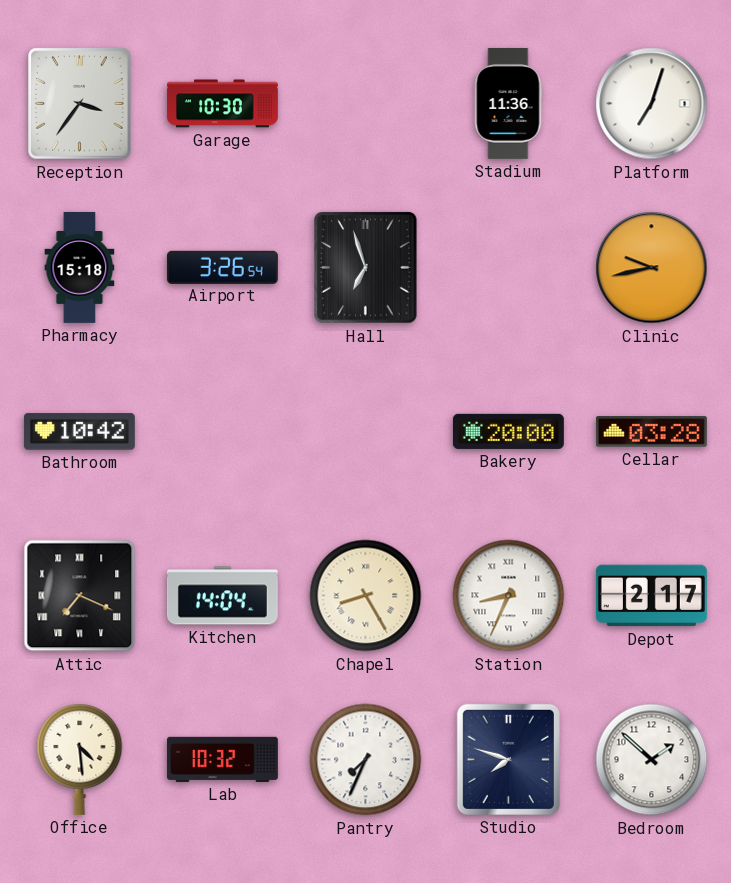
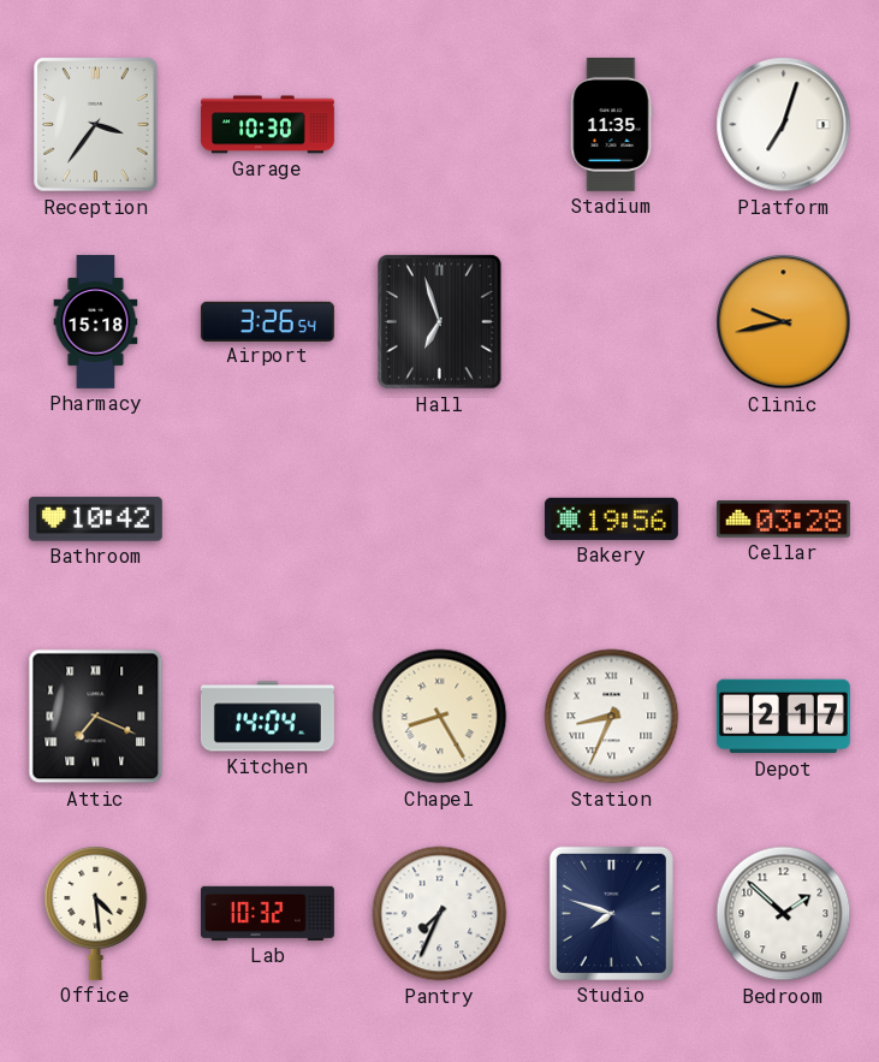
Stadium: 11:36 -> 11:35
Bakery: 20:00 -> 19:56
